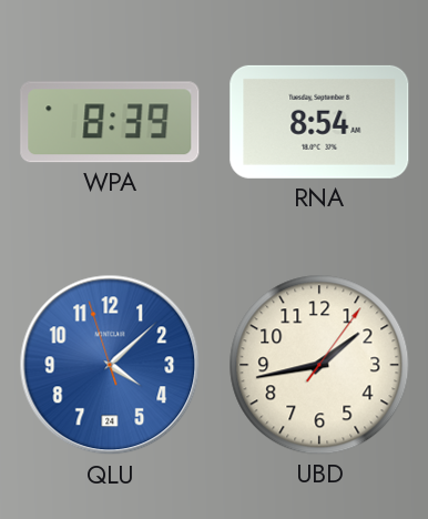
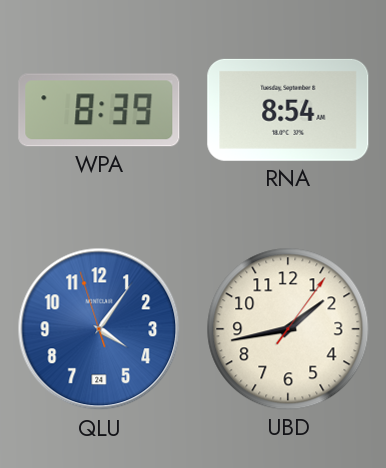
QLU: 4:07 -> 4:05
